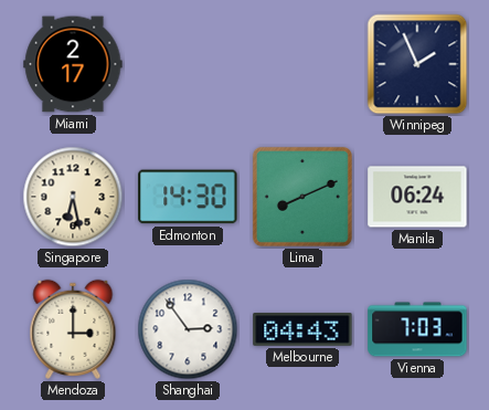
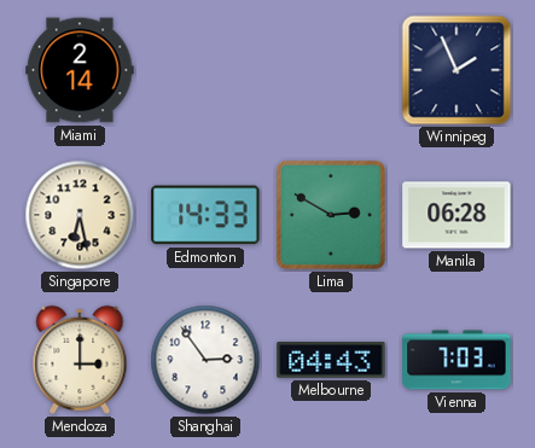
Miami: 2:17 -> 2:14
Edmonton: 14:30 -> 14:33
Lima: 8:11 -> 2:50
Manila: 06:24 -> 06:28
